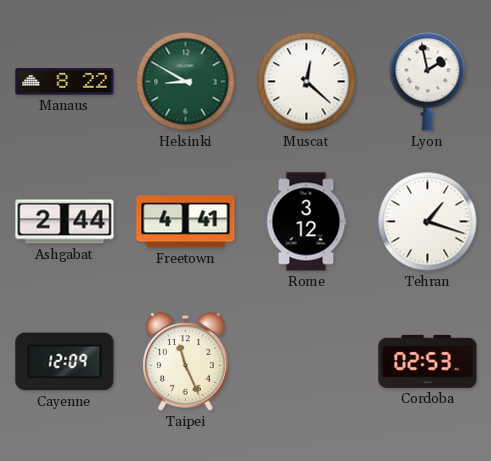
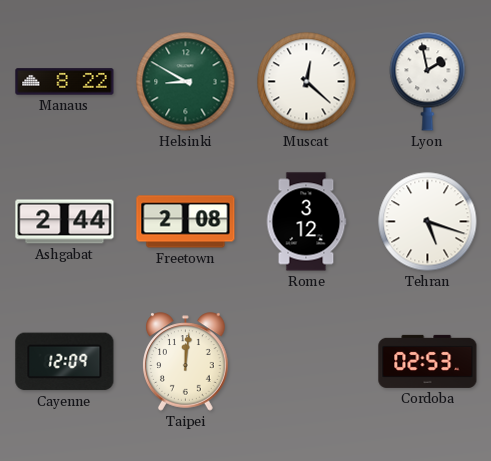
Freetown: 4:41 -> 2:08
Tehran: 1:18 -> 5:18
Taipei: 11:26 -> 12:01
